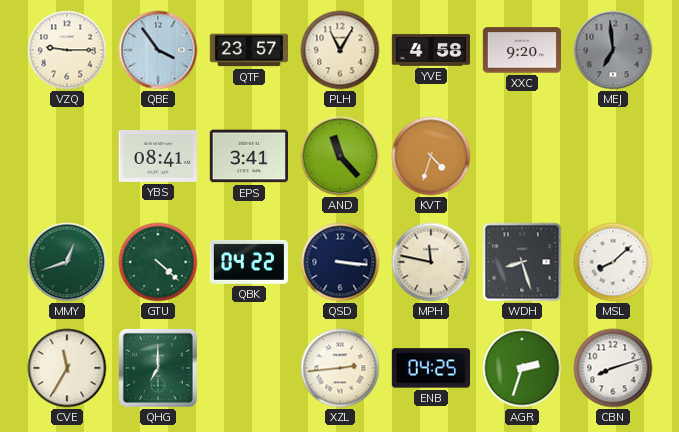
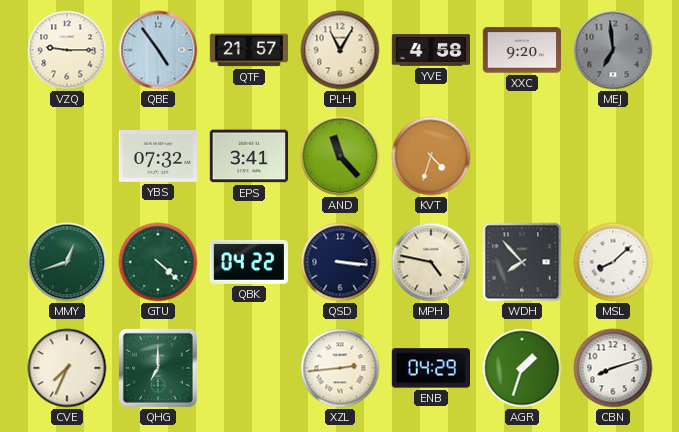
QBE: 3:54 -> 4:54
QTF: 23:57 -> 21:57
YBS: 08:41 -> 07:32
MPH: 11:47 -> 4:47
WDH: 8:27 -> 7:53
CVE: 11:35 -> 7:34
ENB: 04:25 -> 04:29
AGR: 2:33 -> 1:33
